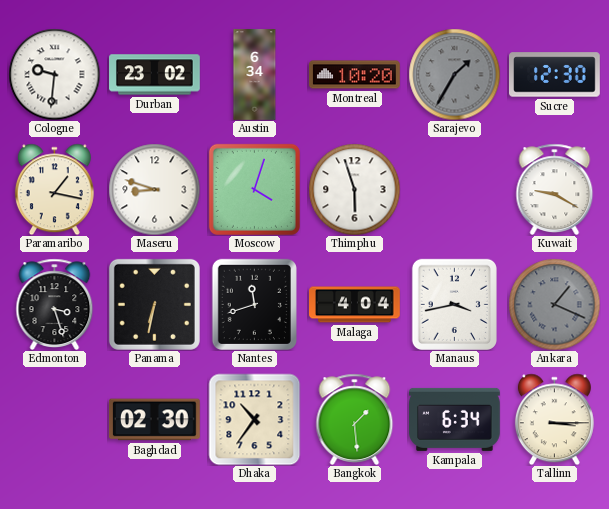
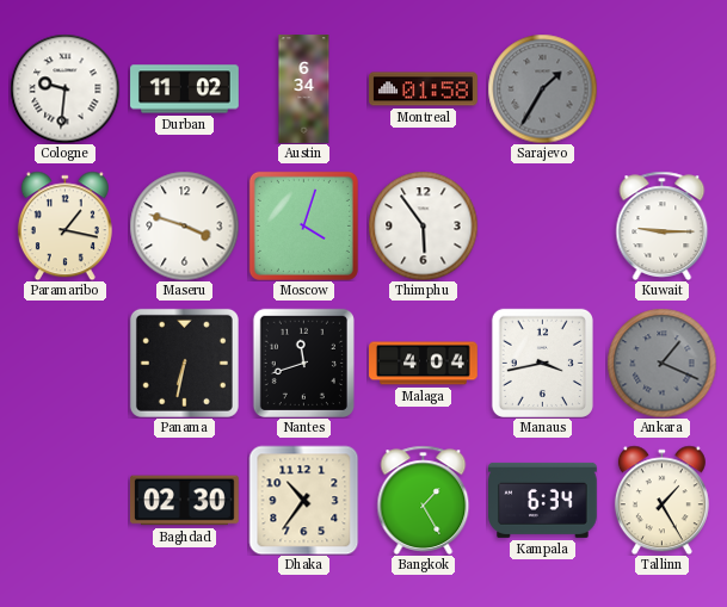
Durban: 23:02 -> 11:02
Montreal: 10:20 -> 01:58
Sucre: 12:30 -> none
Maseru: 8:48 -> 3:48
Thimphu: 5:57 -> 5:54
Kuwait: 9:20 -> 9:15
Edmonton: 3:27 -> none
Bangkok: 1:29 -> 1:25
Tallinn: 3:15 -> 1:25
